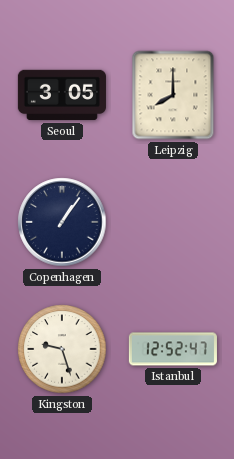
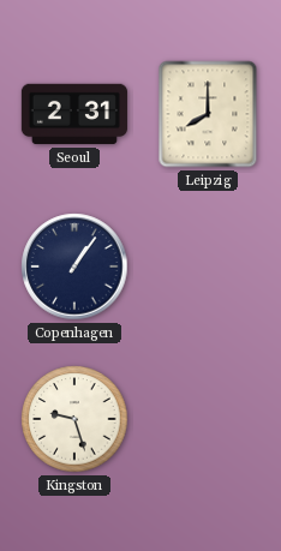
Seoul: 3:05 -> 2:31
Istanbul: 12:52 -> none
